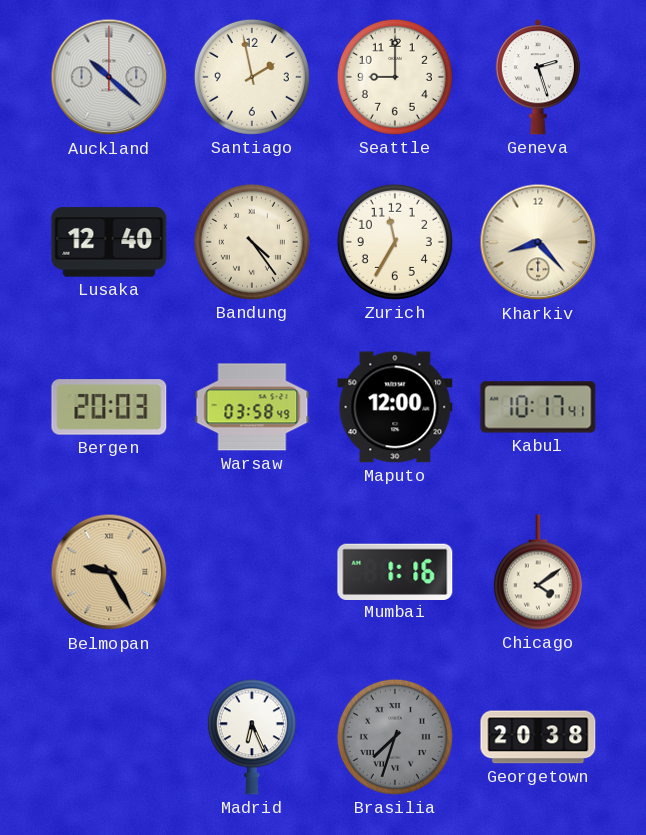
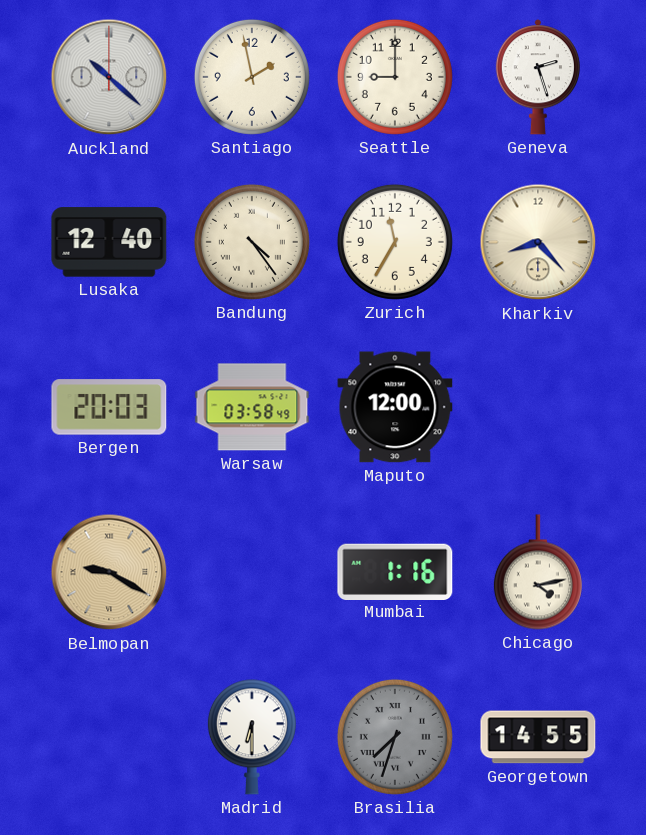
Kabul: 10:17 -> none
Belmopan: 9:25 -> 9:20
Chicago: 4:09 -> 4:13
Madrid: 6:26 -> 6:30
Georgetown: 20:38 -> 14:55
